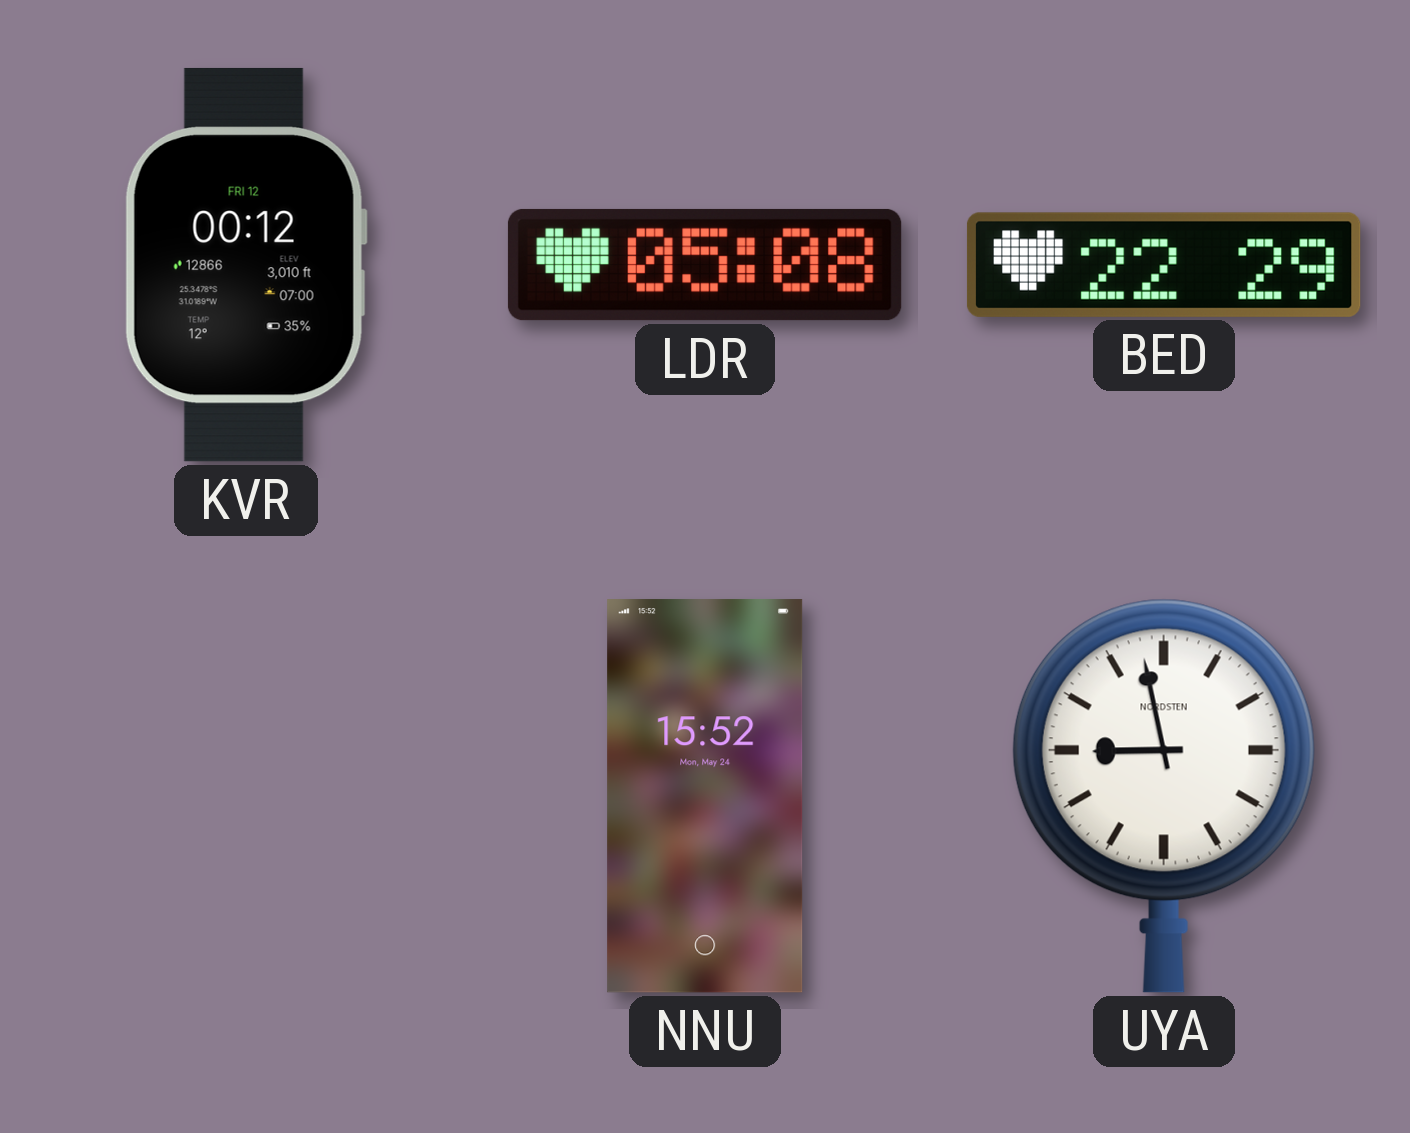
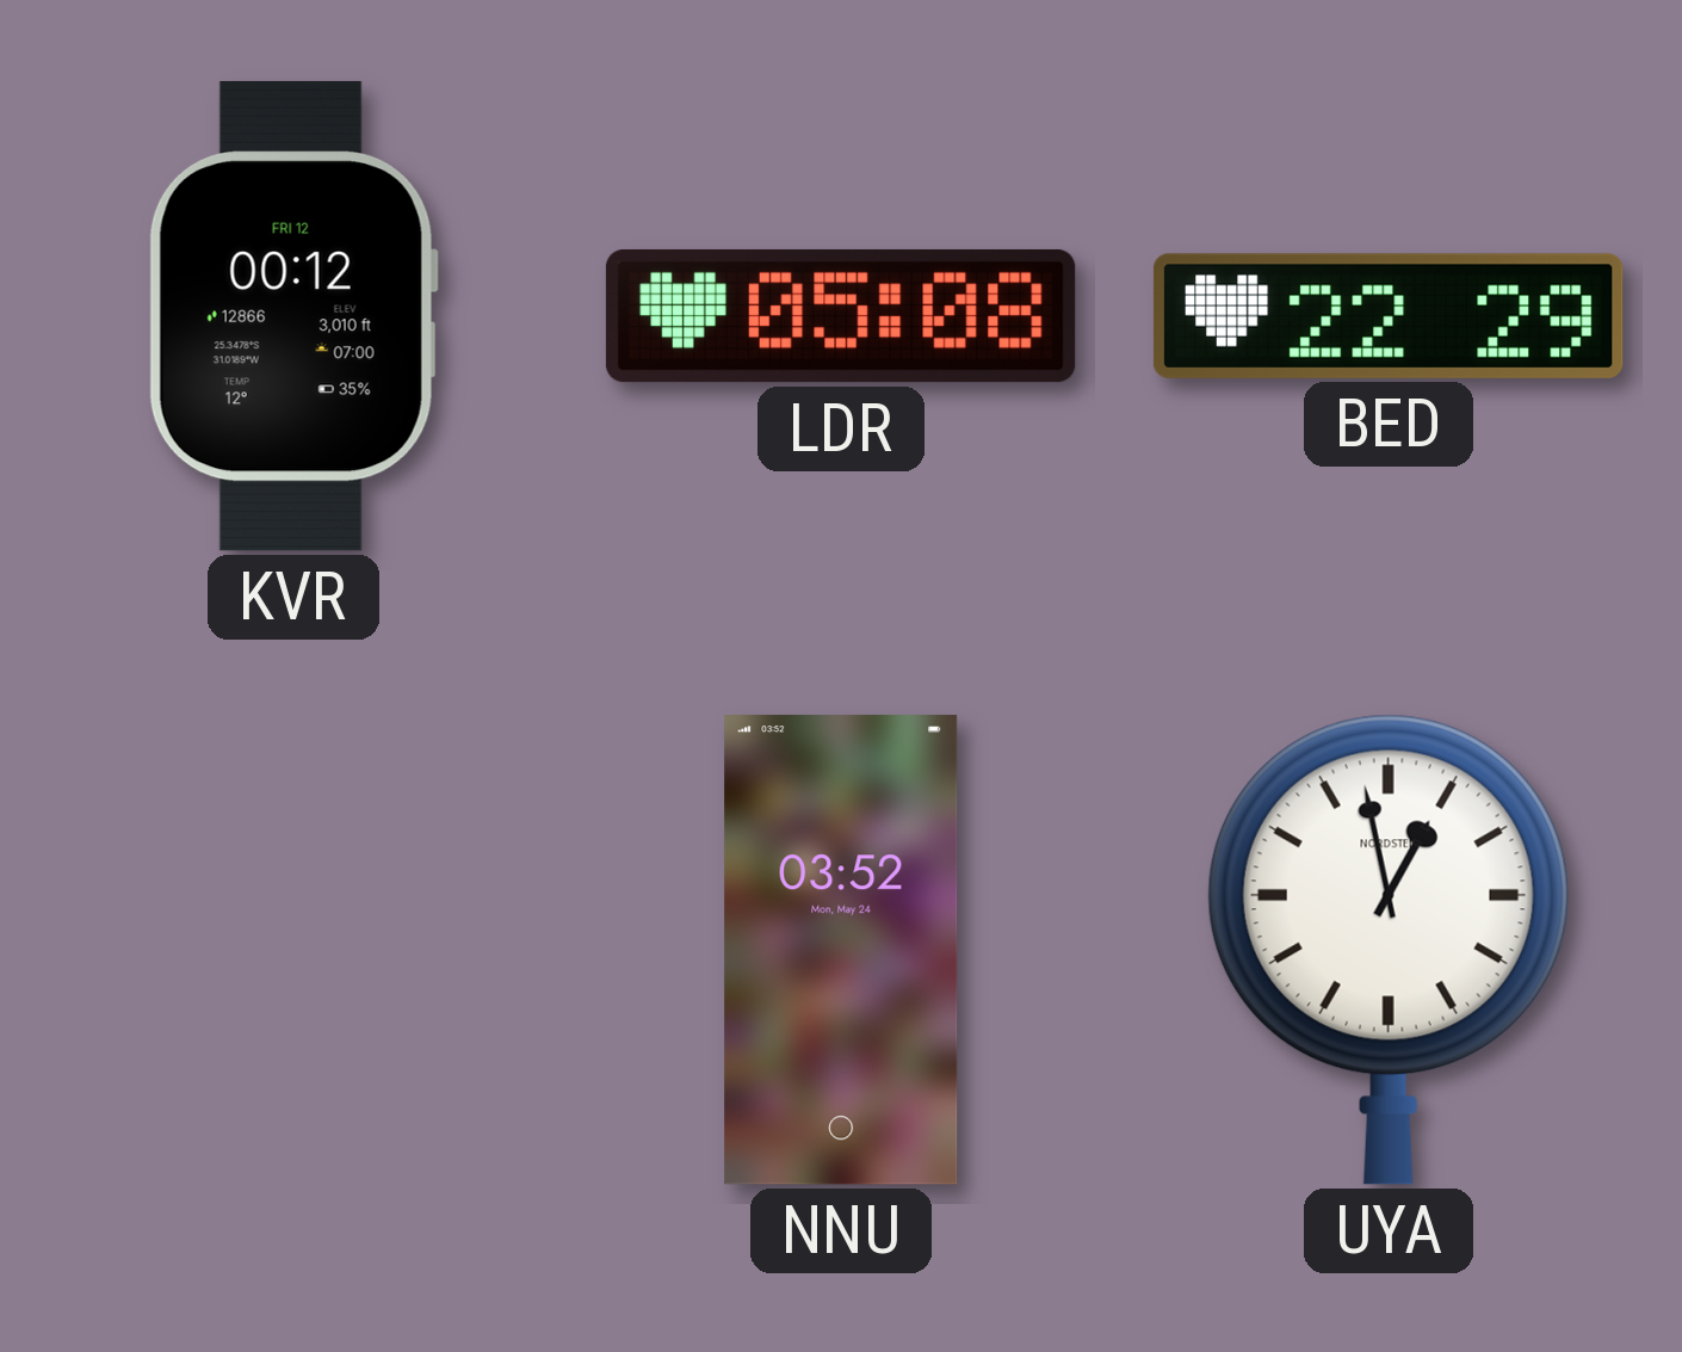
NNU: 15:52 -> 03:52
UYA: 8:58 -> 12:58
